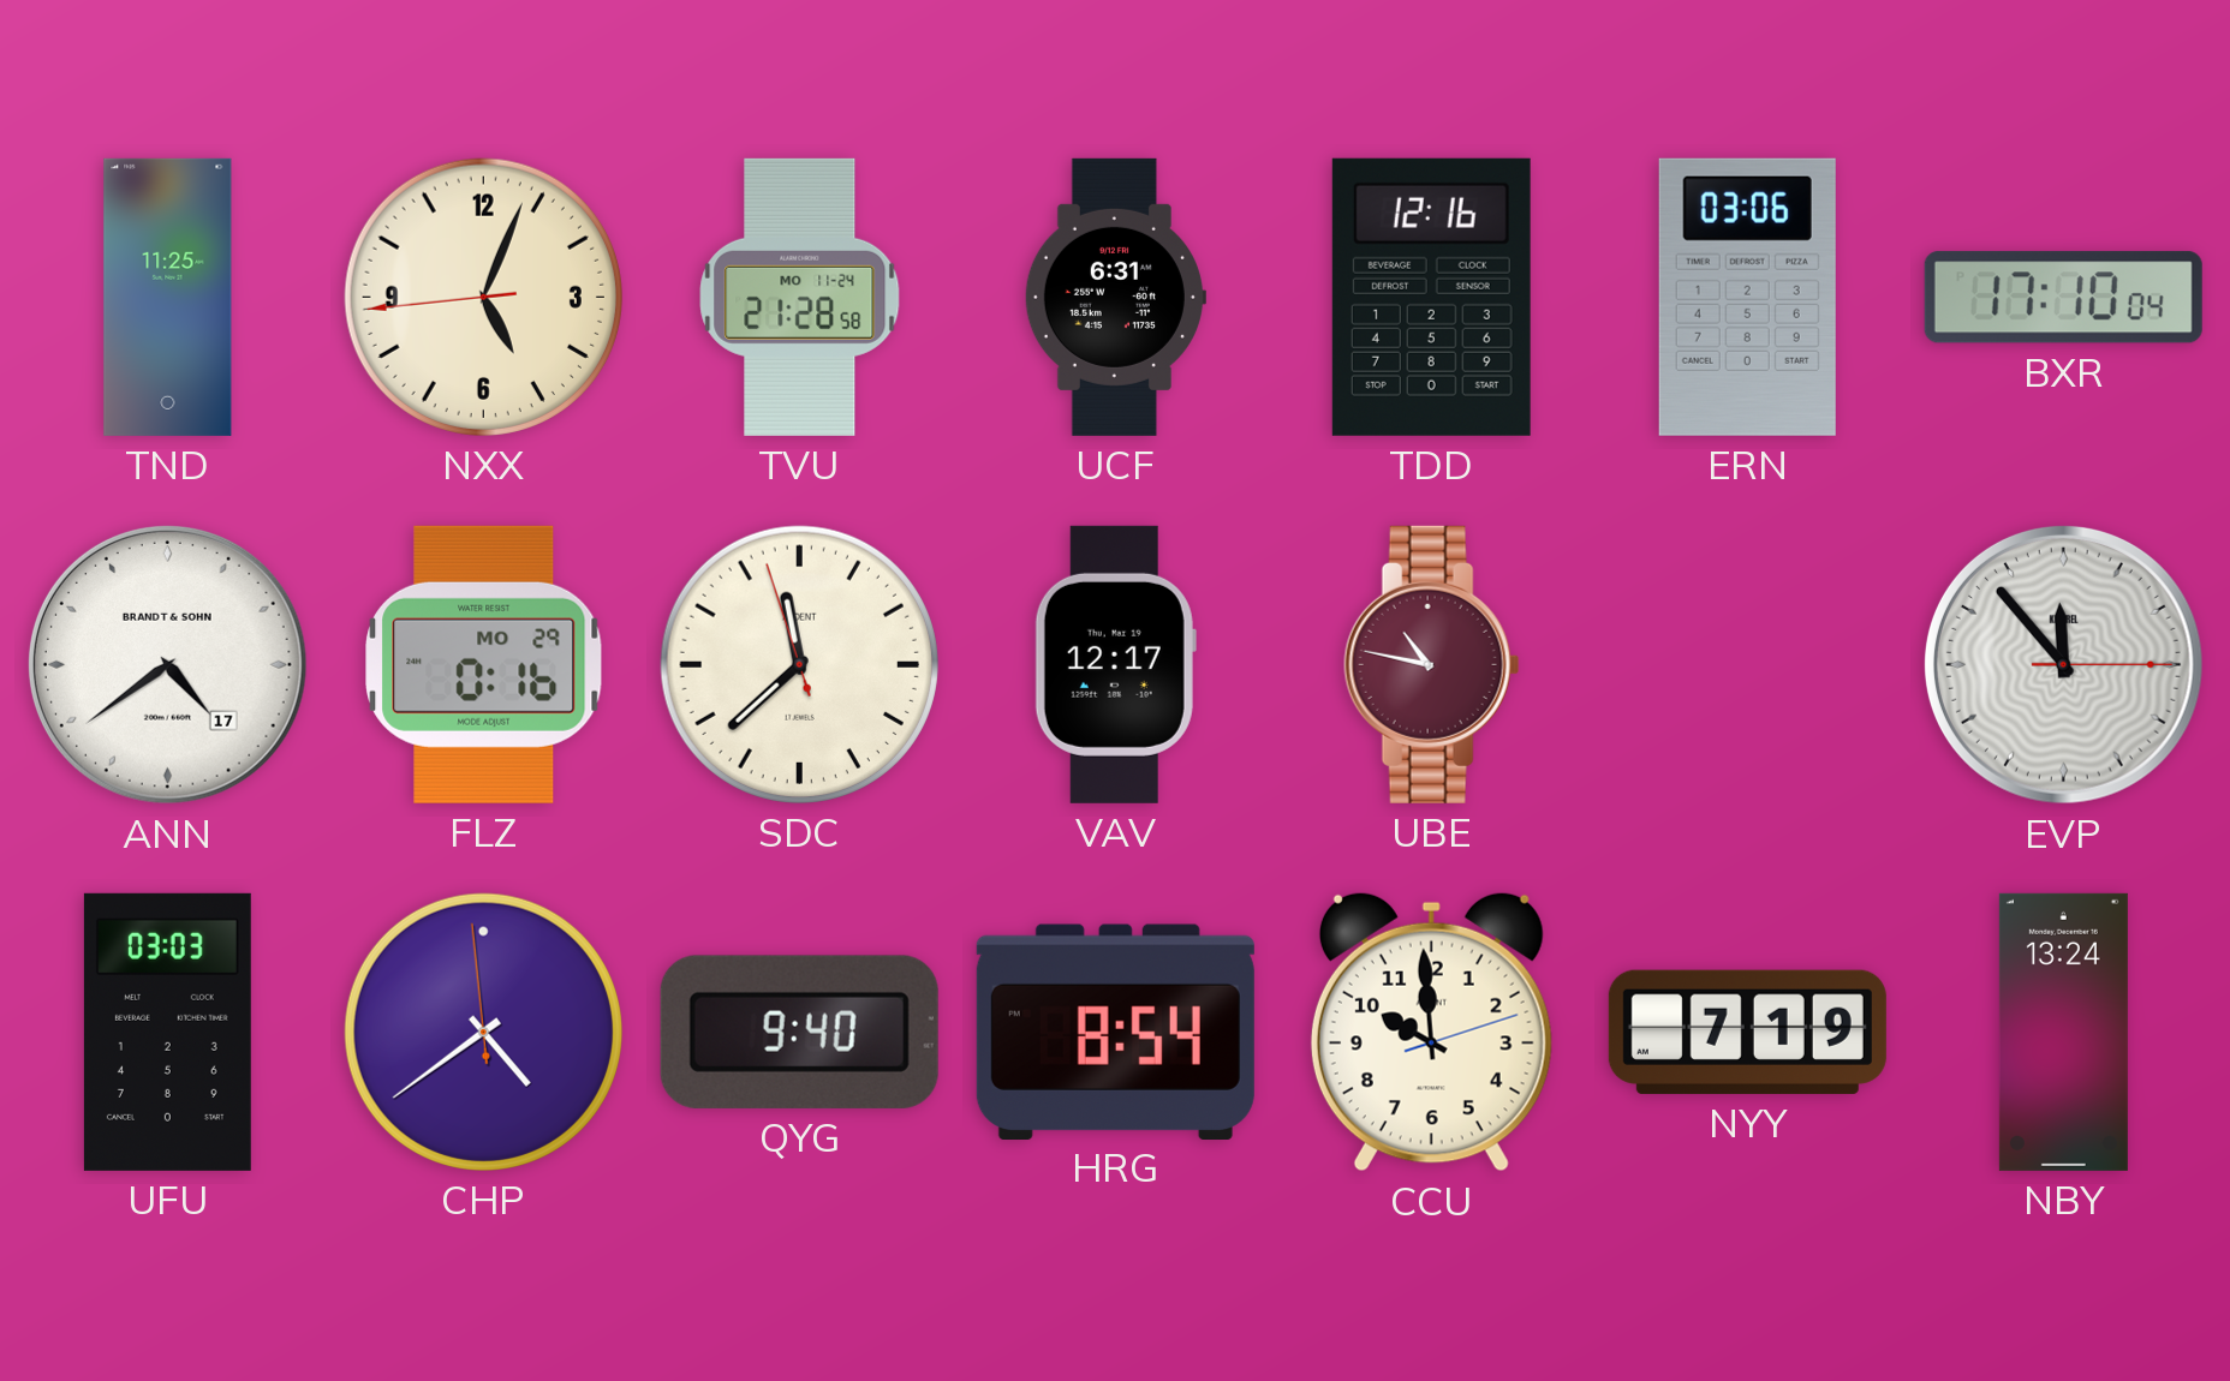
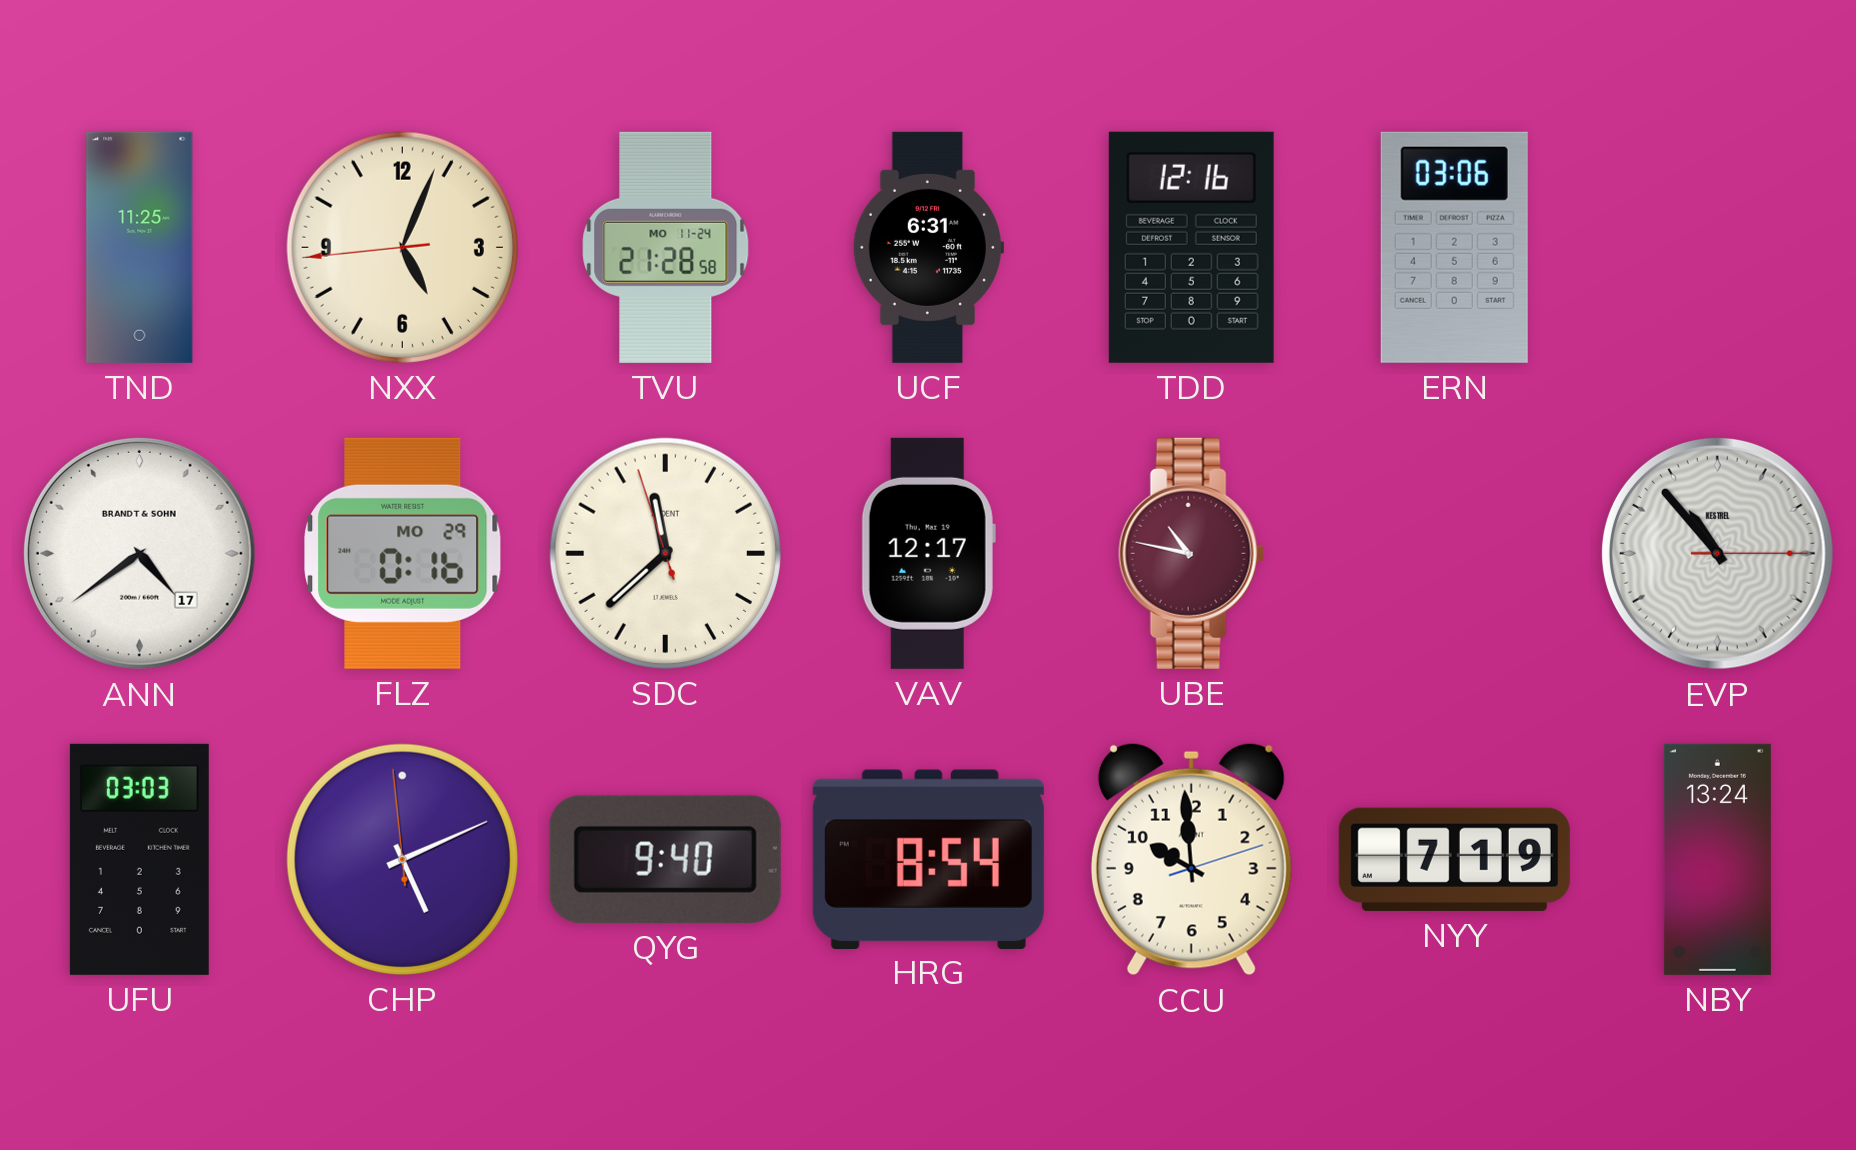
BXR: 17:10 -> none
EVP: 11:53 -> 10:53
CHP: 4:38 -> 5:10
